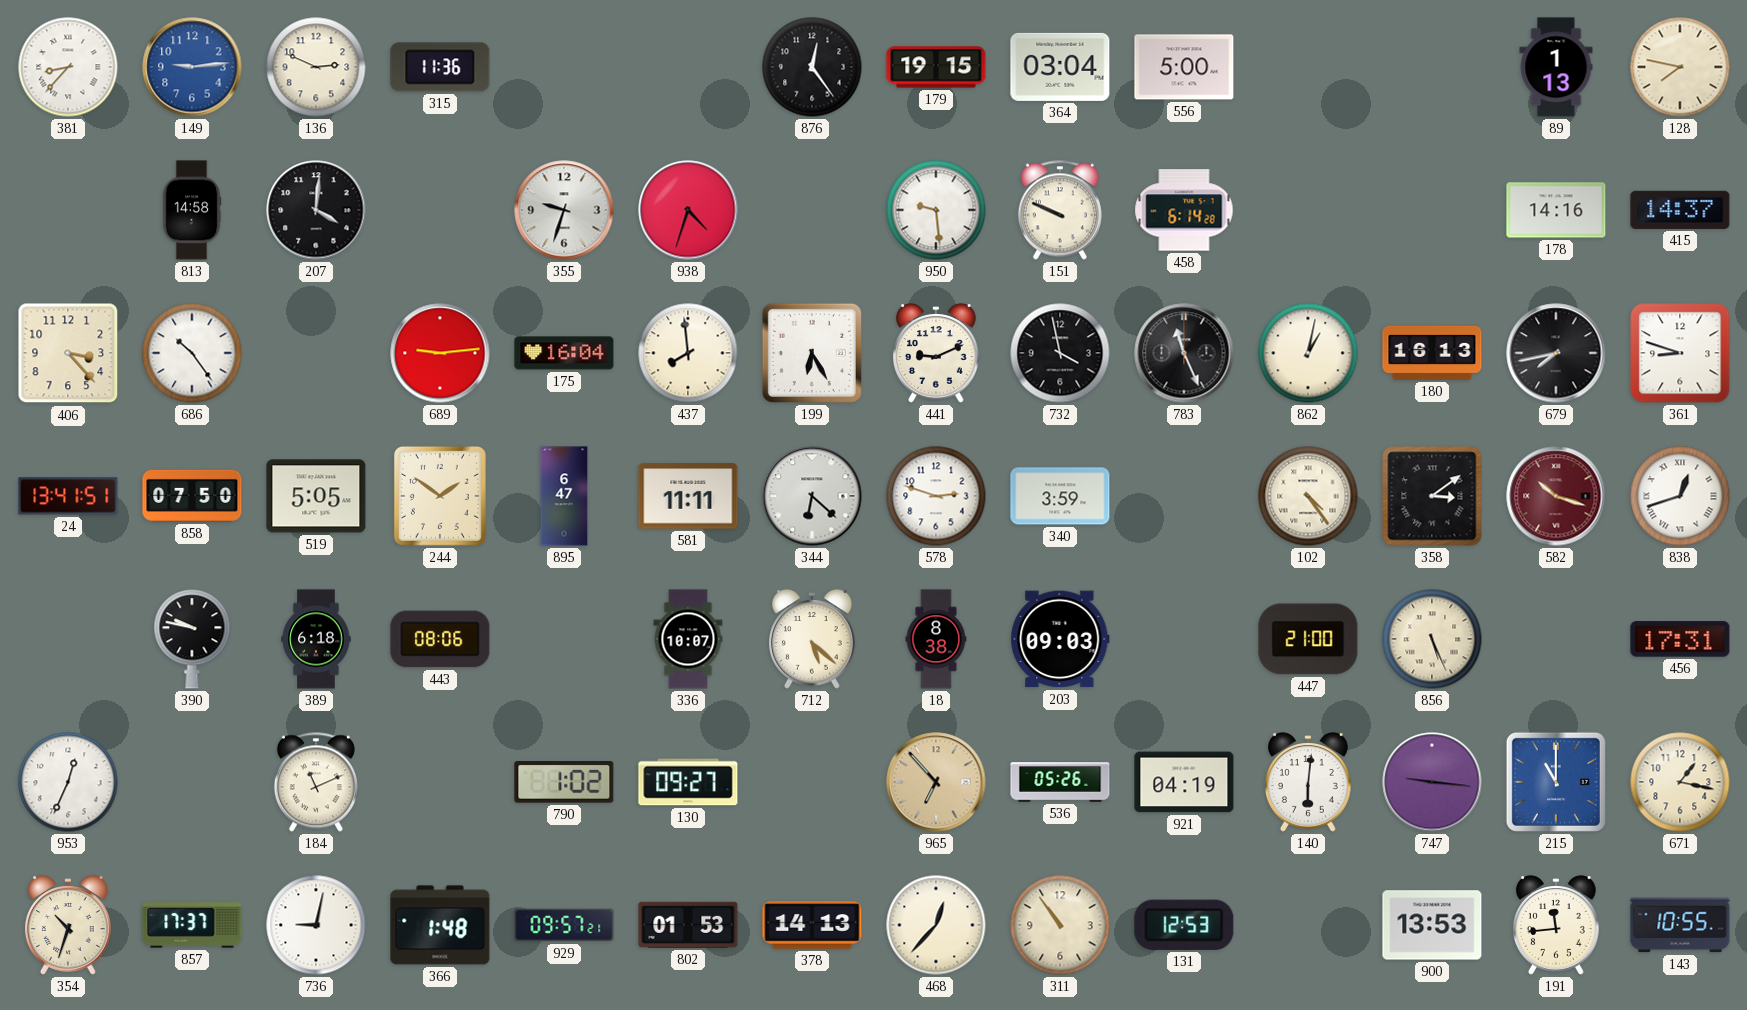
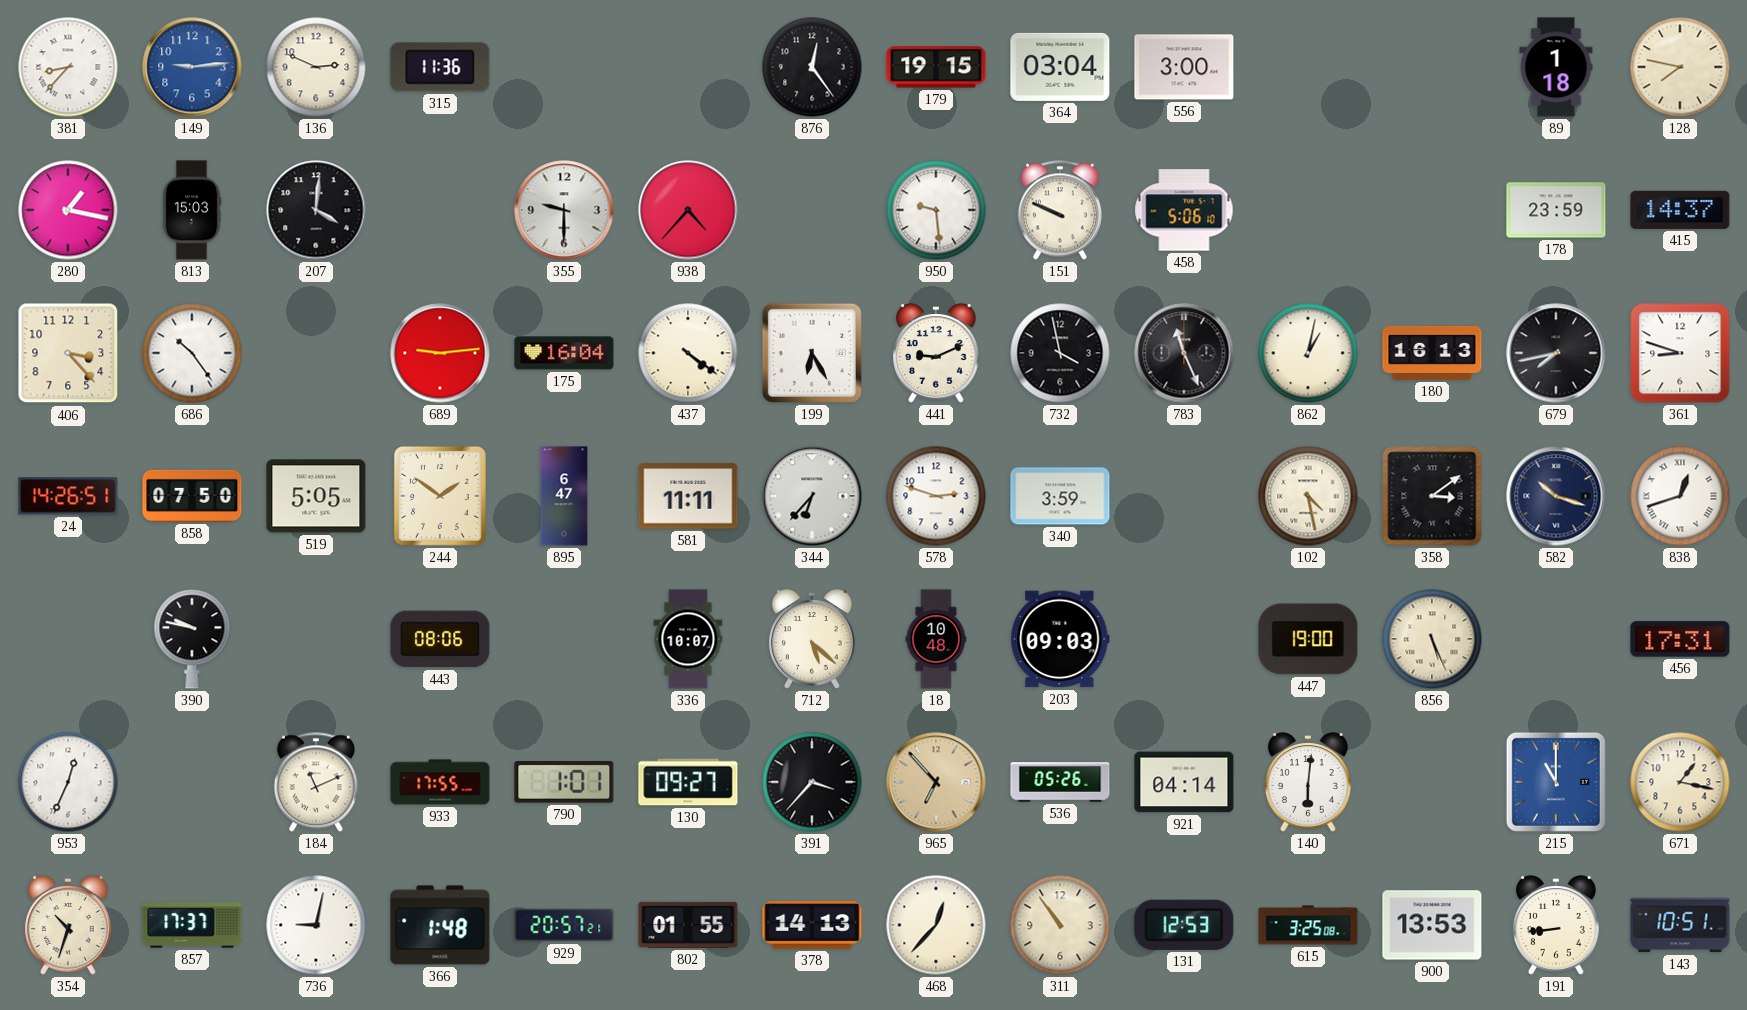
556: 5:00 -> 3:00
89: 1:13 -> 1:18
280: none -> 1:17
813: 14:58 -> 15:03
355: 9:33 -> 9:30
938: 4:33 -> 4:37
458: 6:14 -> 5:06
178: 14:16 -> 23:59
437: 7:59 -> 4:21
24: 13:41 -> 14:26
344: 6:22 -> 6:37
102: 4:24 -> 4:28
582 dial: burgundy -> navy
389: 6:18 -> none
18: 8:38 -> 10:48
447: 21:00 -> 19:00
933: none -> 17:55
790: 1:02 -> 1:01
391: none -> 3:37
921: 04:19 -> 04:14
747: 9:16 -> none
929: 09:57 -> 20:57
802: 01:53 -> 01:55
615: none -> 3:25
191: 11:44 -> 8:44
143: 10:55 -> 10:51
